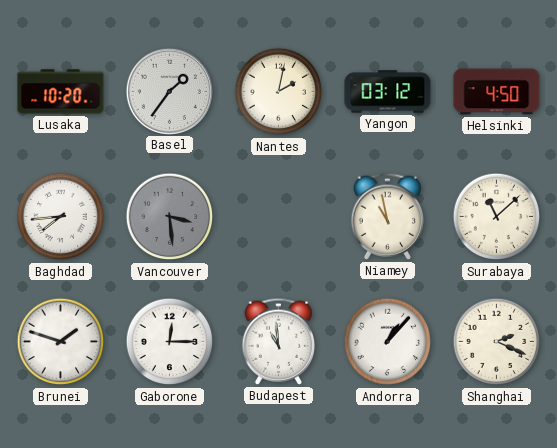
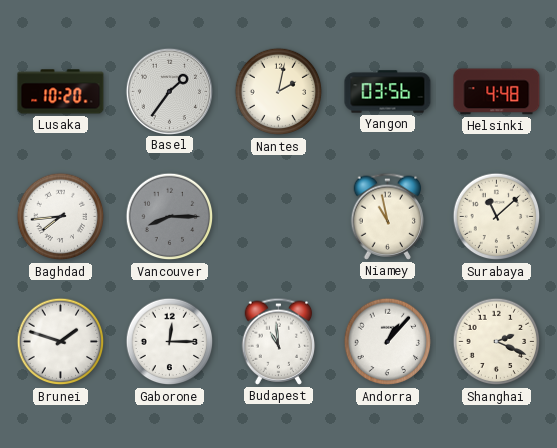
Yangon: 03:12 -> 03:56
Helsinki: 4:50 -> 4:48
Vancouver: 3:29 -> 8:15
